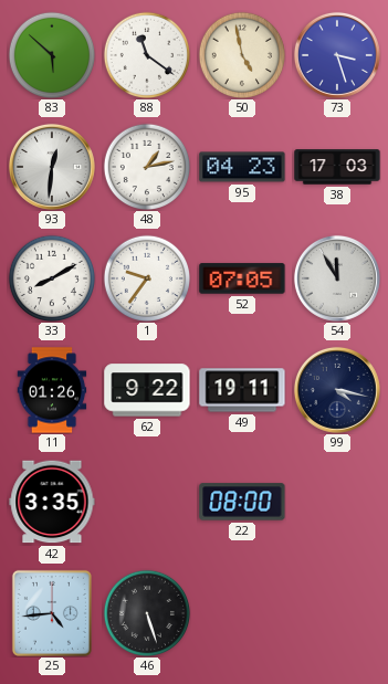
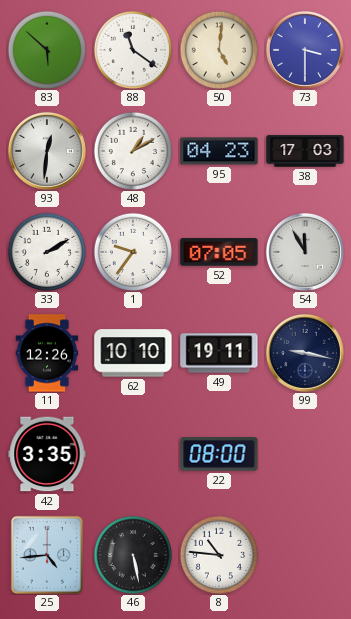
50: 4:58 -> 5:01
73: 3:27 -> 3:30
48: 1:13 -> 1:10
33: 8:10 -> 2:10
11: 01:26 -> 12:26
62: 9:22 -> 10:10
99: 4:17 -> 9:17
46: 5:27 -> 5:28
8: none -> 10:46
